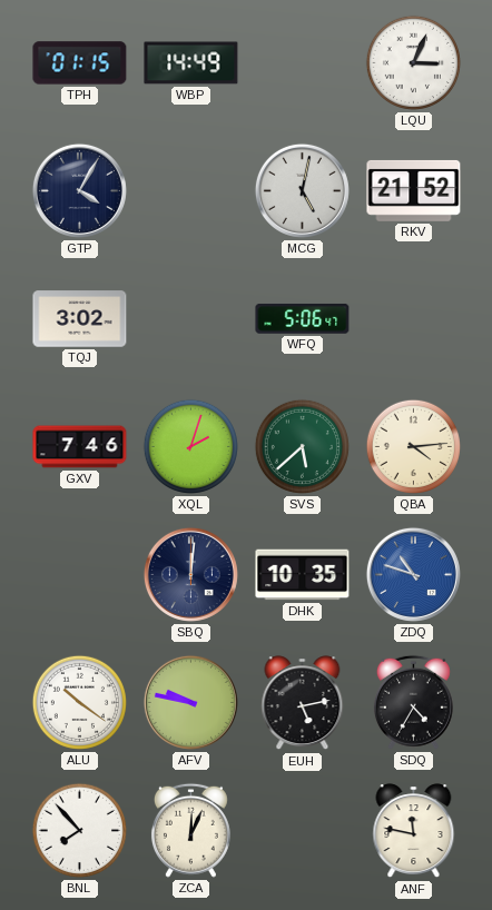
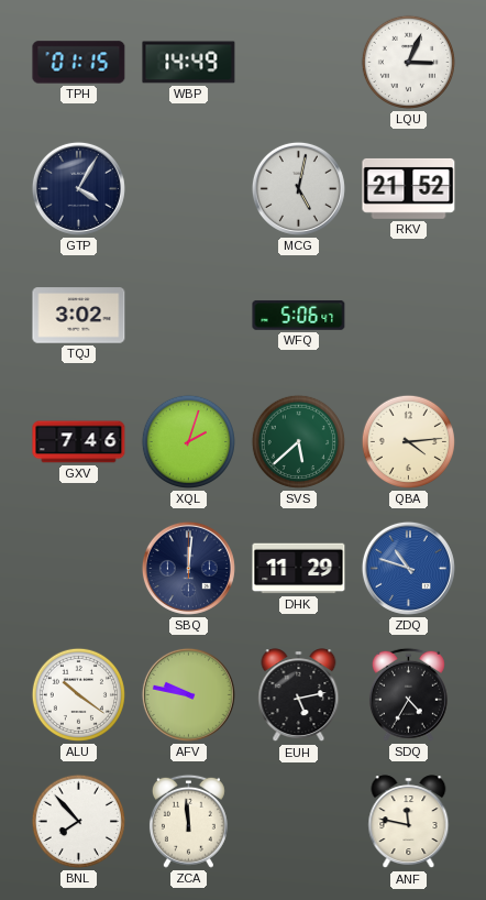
DHK: 10:35 -> 11:29
ZCA: 12:04 -> 11:59
